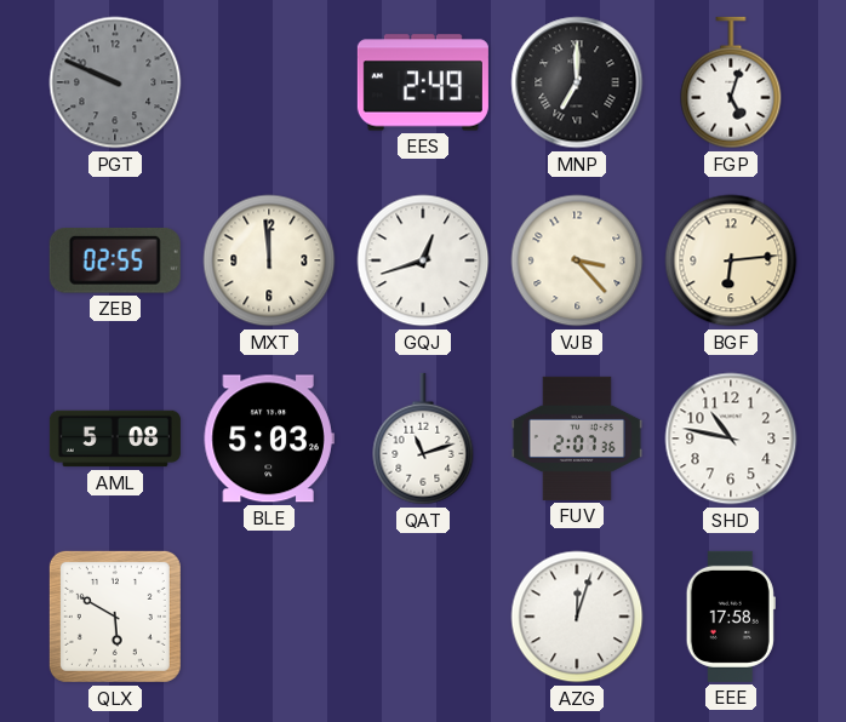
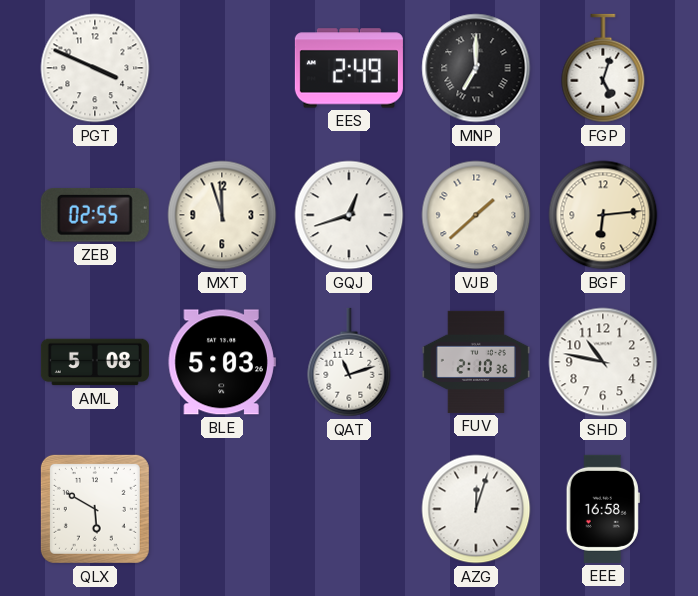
PGT: 9:49 -> 3:49
PGT dial: grey -> white
MXT: 11:59 -> 11:57
VJB: 3:23 -> 1:38
FUV: 2:07 -> 2:10
EEE: 17:58 -> 16:58
